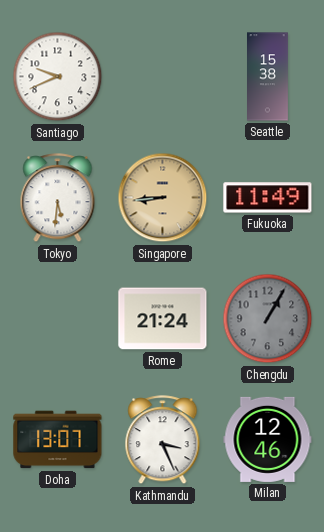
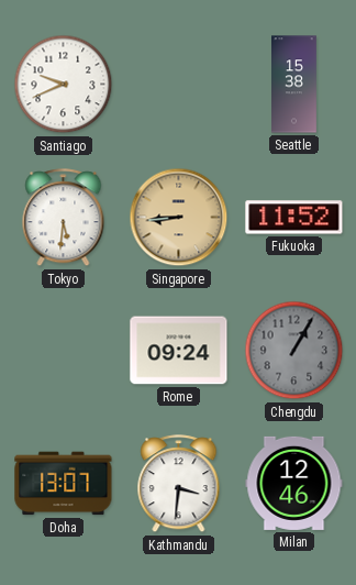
Fukuoka: 11:49 -> 11:52
Rome: 21:24 -> 09:24
Kathmandu: 3:26 -> 3:31
